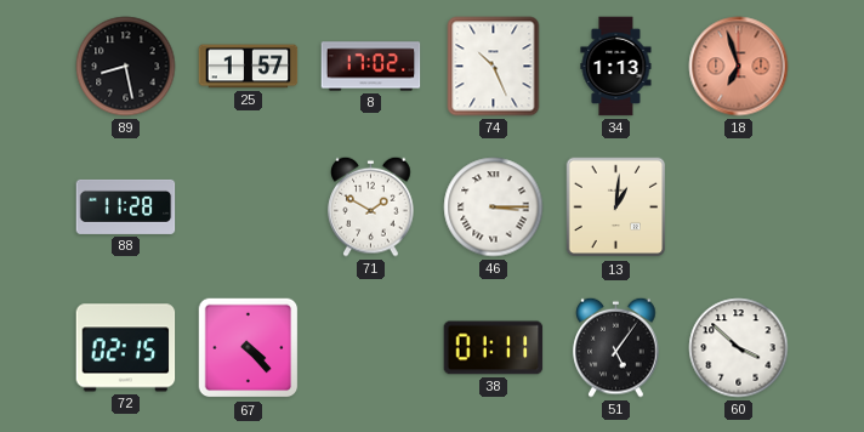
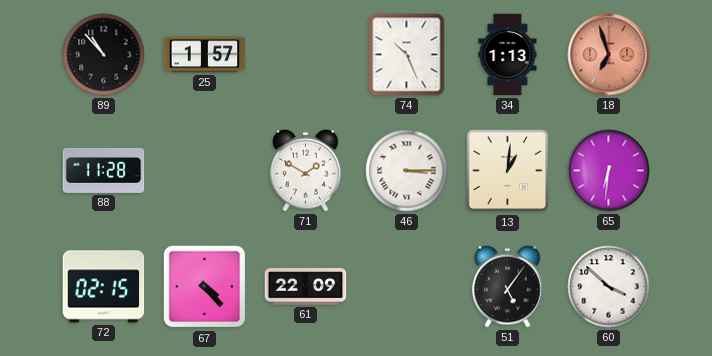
89: 8:28 -> 10:53
8: 17:02 -> none
65: none -> 6:31
61: none -> 22:09
38: 01:11 -> none
